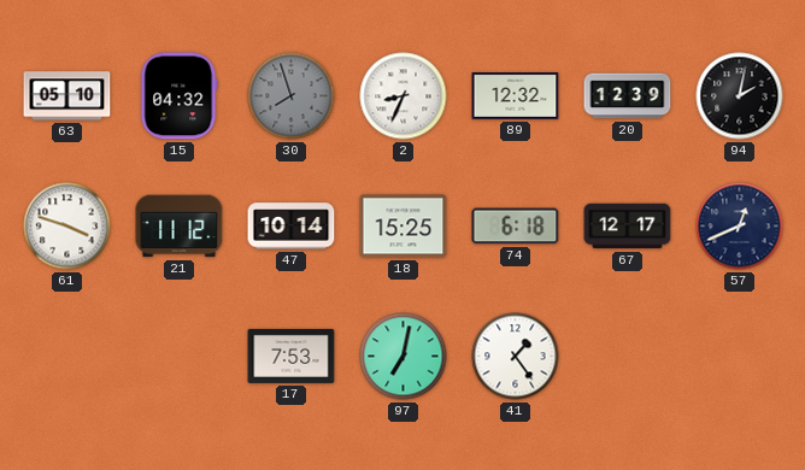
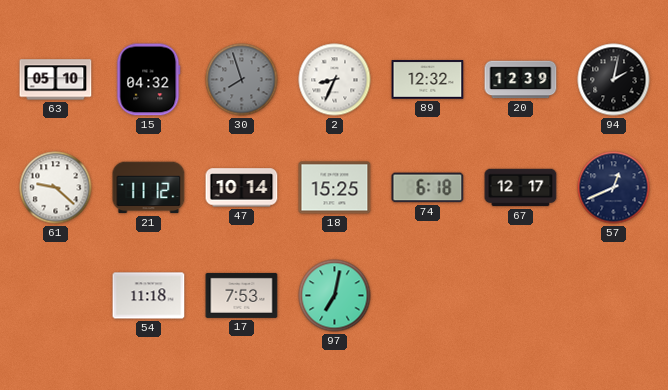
61: 3:48 -> 9:22
54: none -> 11:18
41: 1:24 -> none
